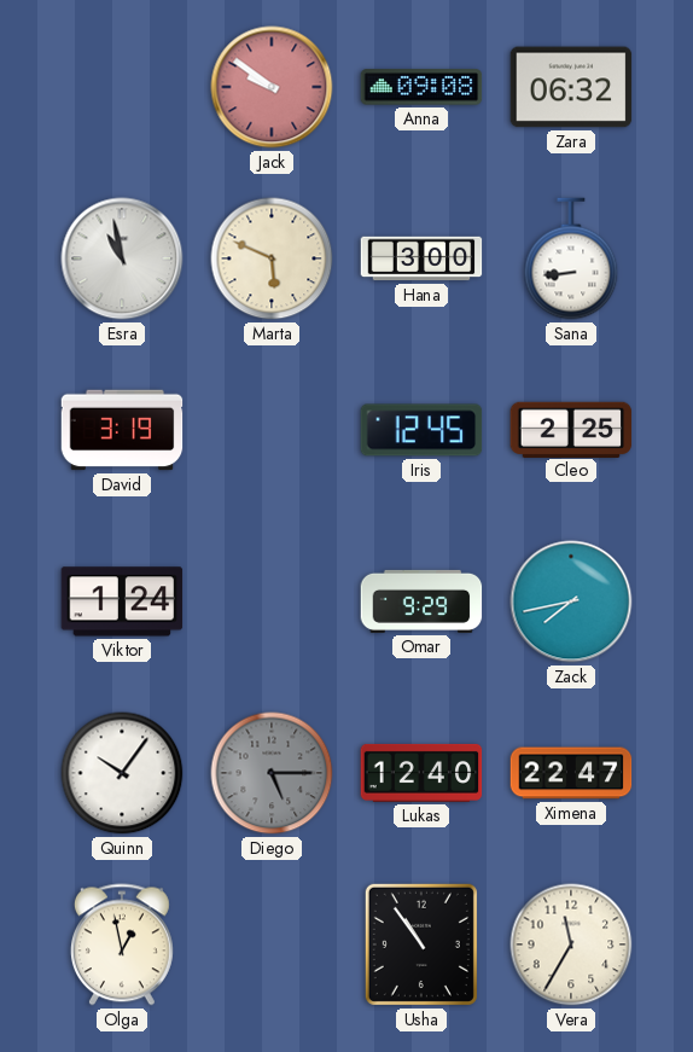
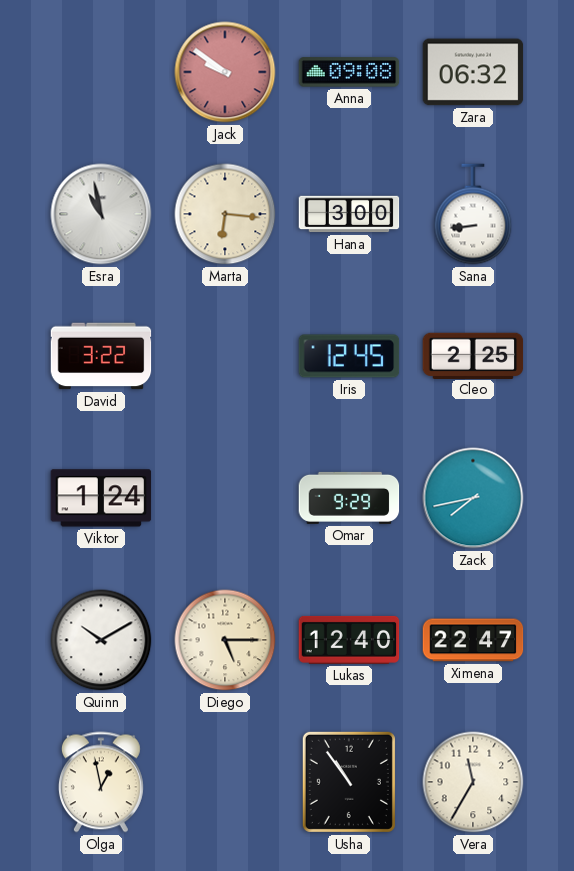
Marta: 5:49 -> 6:16
David: 3:19 -> 3:22
Quinn: 10:06 -> 10:10
Diego dial: grey -> cream
